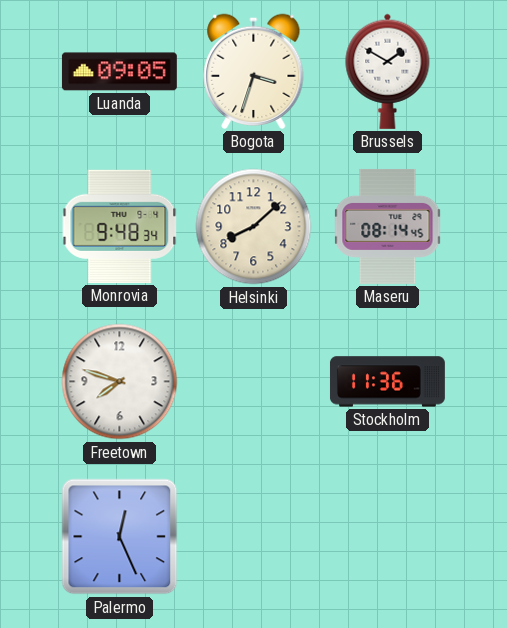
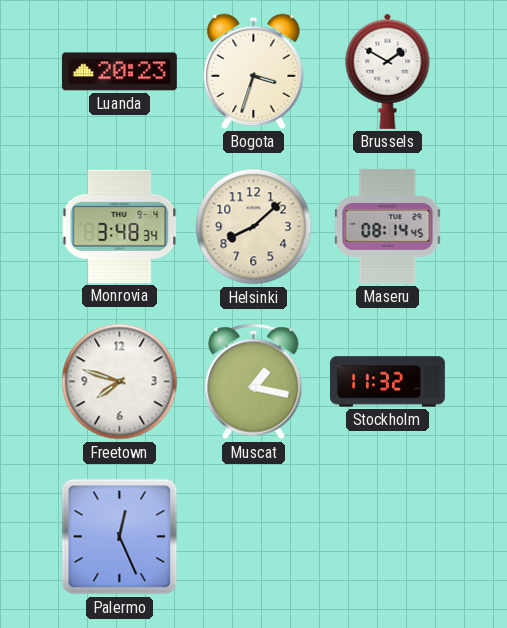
Luanda: 09:05 -> 20:23
Monrovia: 9:48 -> 3:48
Muscat: none -> 1:17
Stockholm: 11:36 -> 11:32
